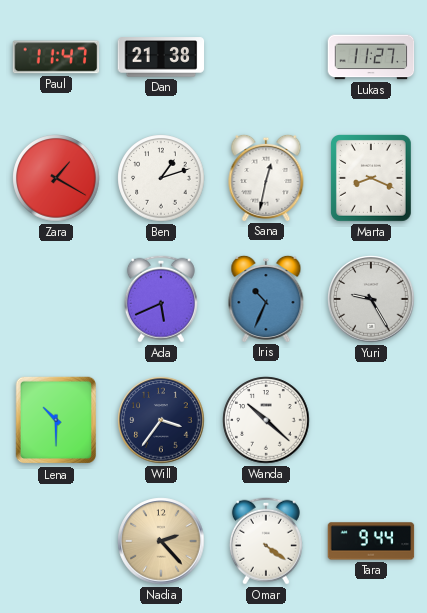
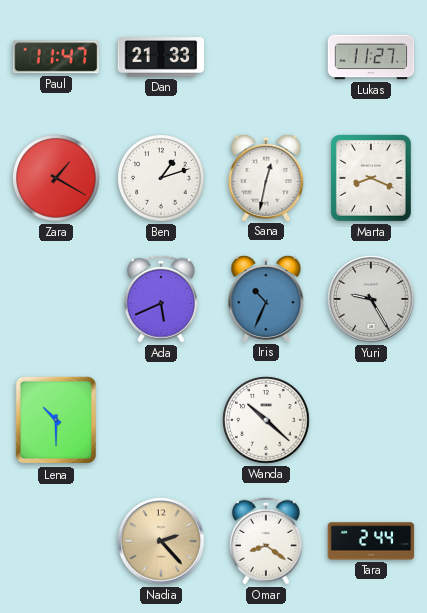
Dan: 21:38 -> 21:33
Will: 3:36 -> none
Omar: 4:21 -> 8:21
Tara: 9:44 -> 2:44
